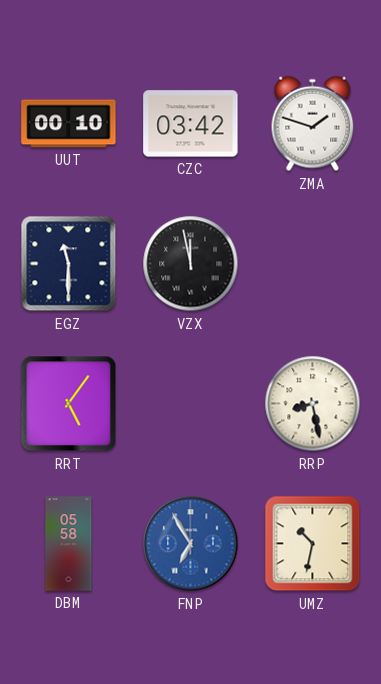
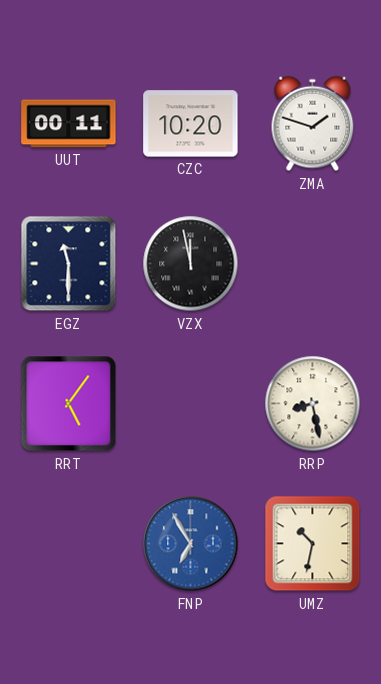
UUT: 00:10 -> 00:11
CZC: 03:42 -> 10:20
DBM: 05:58 -> none
